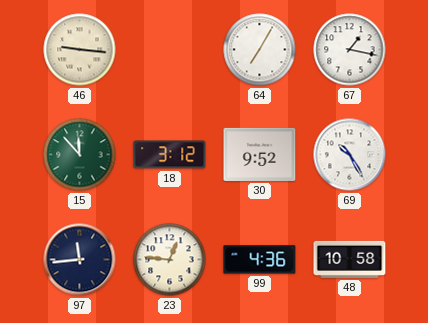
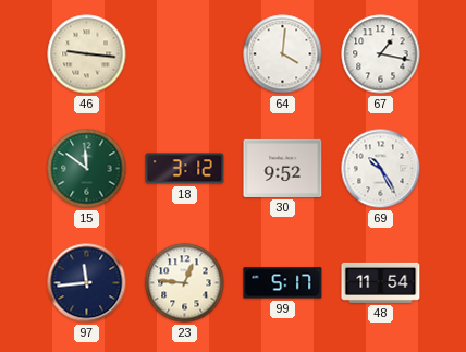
64: 7:05 -> 4:01
15: 11:53 -> 11:51
99: 4:36 -> 5:17
48: 10:58 -> 11:54
